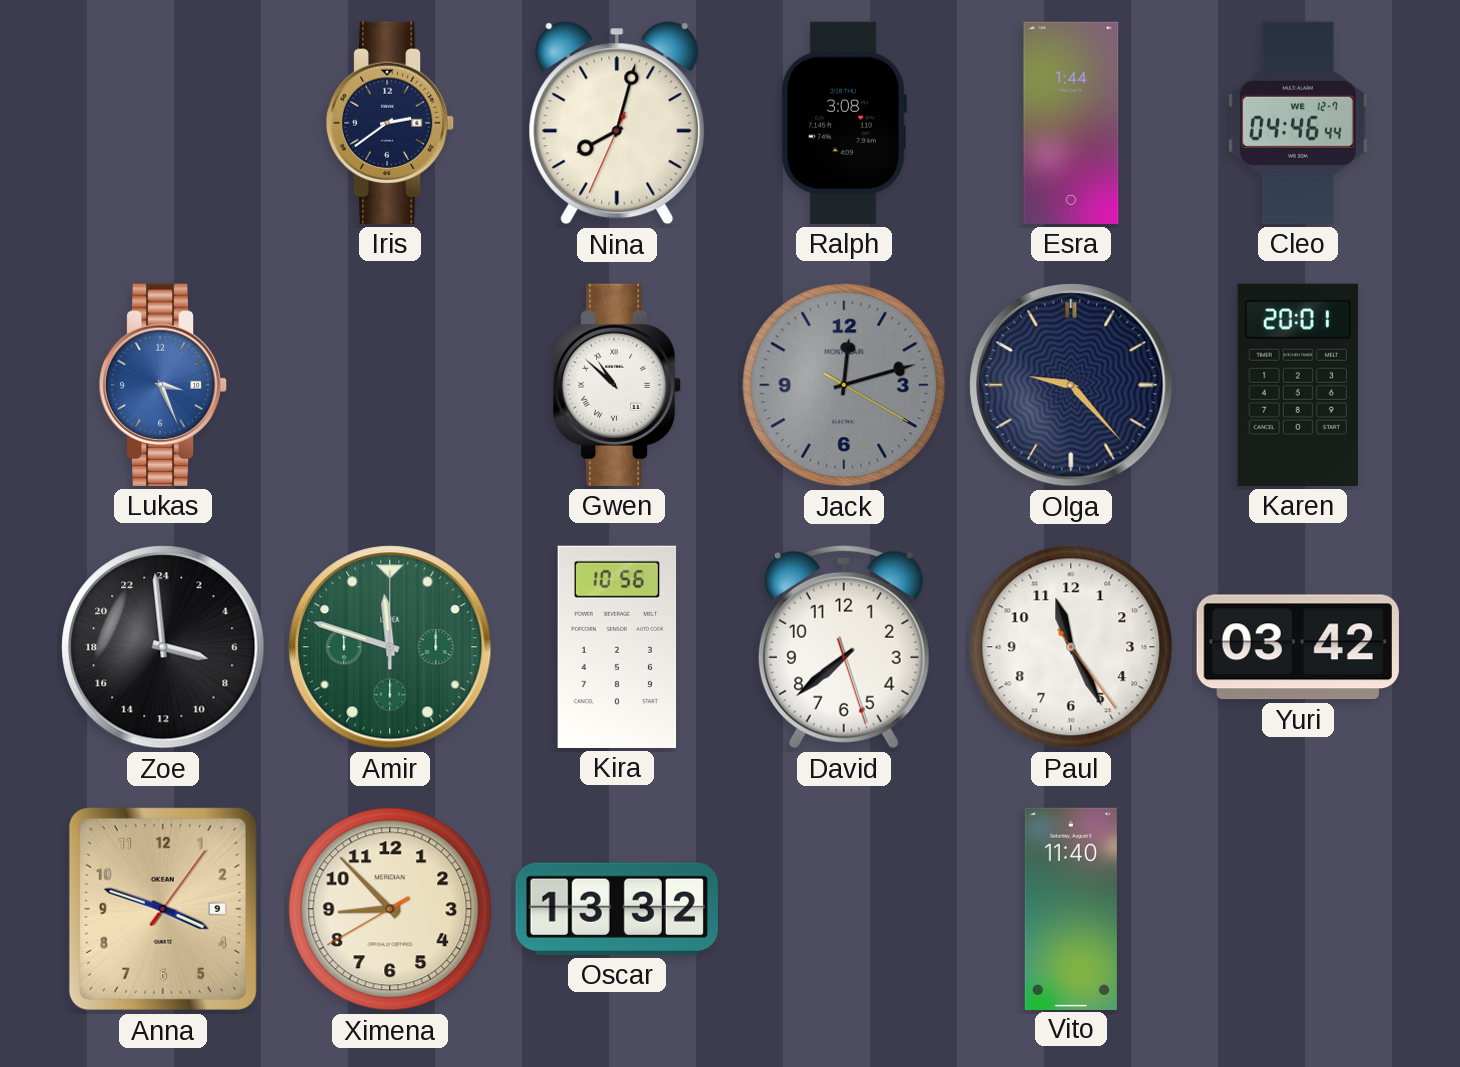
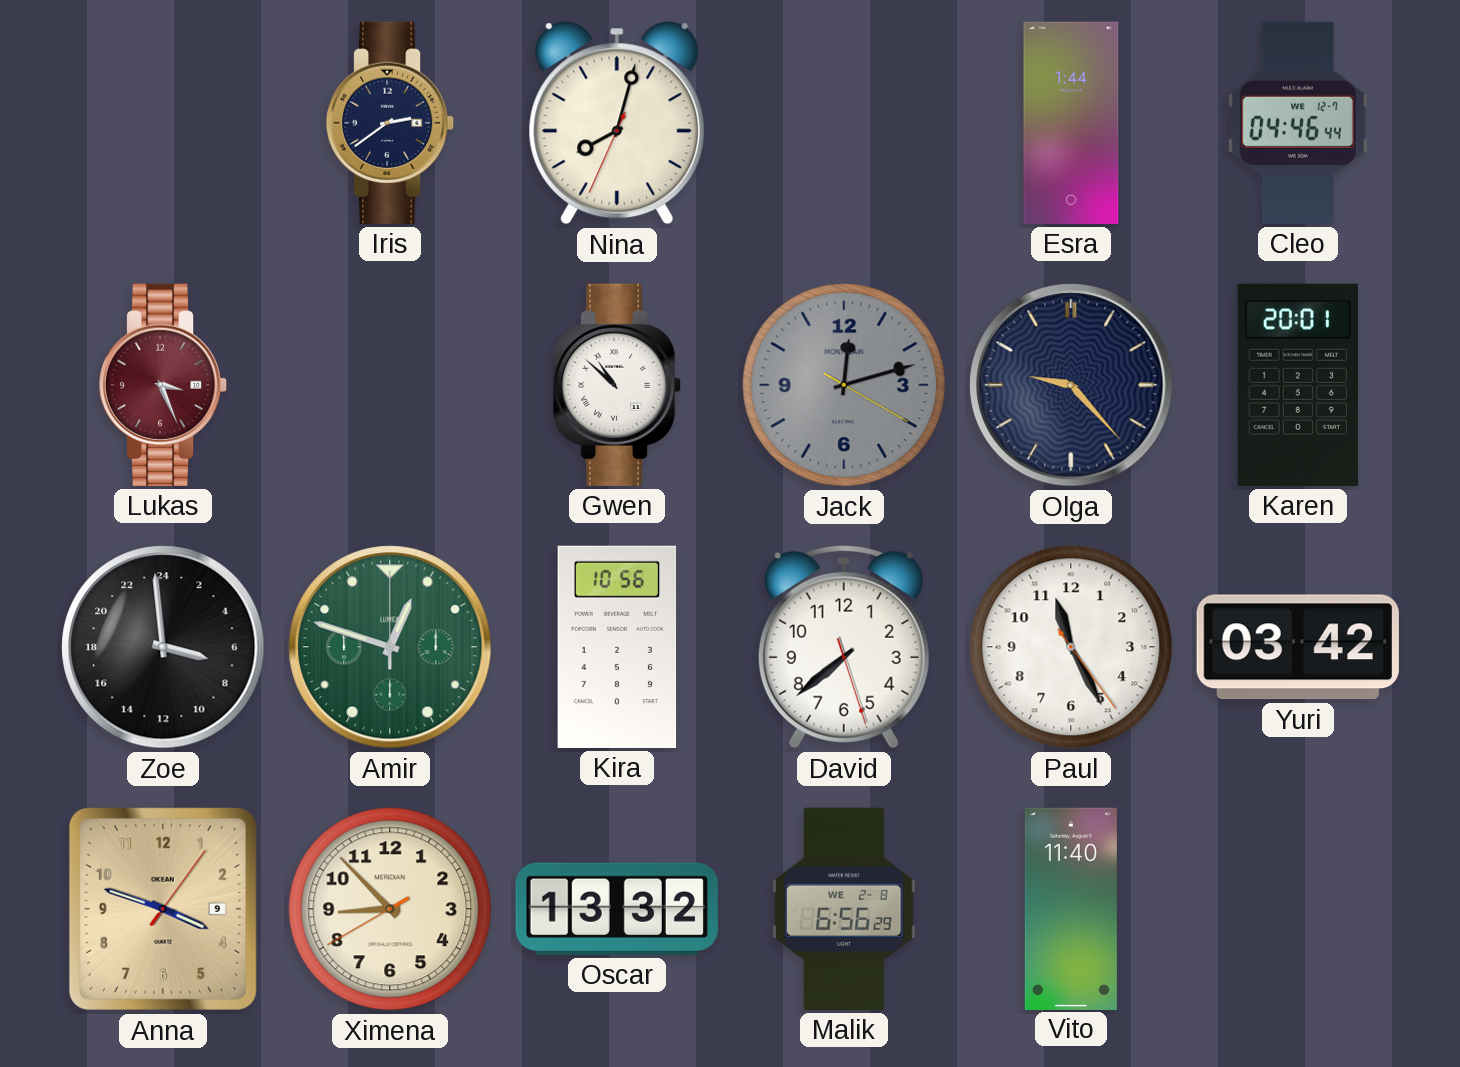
Ralph: 3:08 -> none
Lukas dial: blue -> burgundy
Amir: 11:48 -> 12:48
Malik: none -> 6:56
